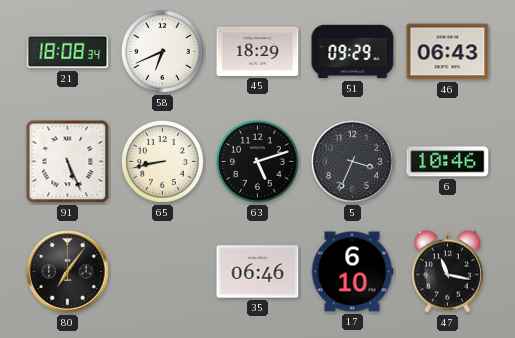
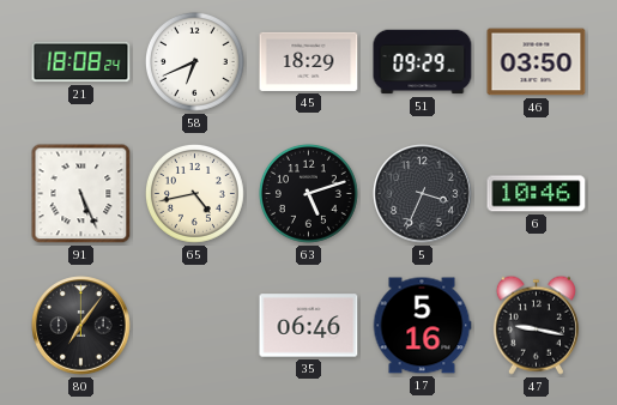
21: 18:08:34 -> 18:08:24
46: 06:43 -> 03:50
65: 8:43 -> 4:43
17: 6:10 -> 5:16
47: 11:17 -> 9:17
